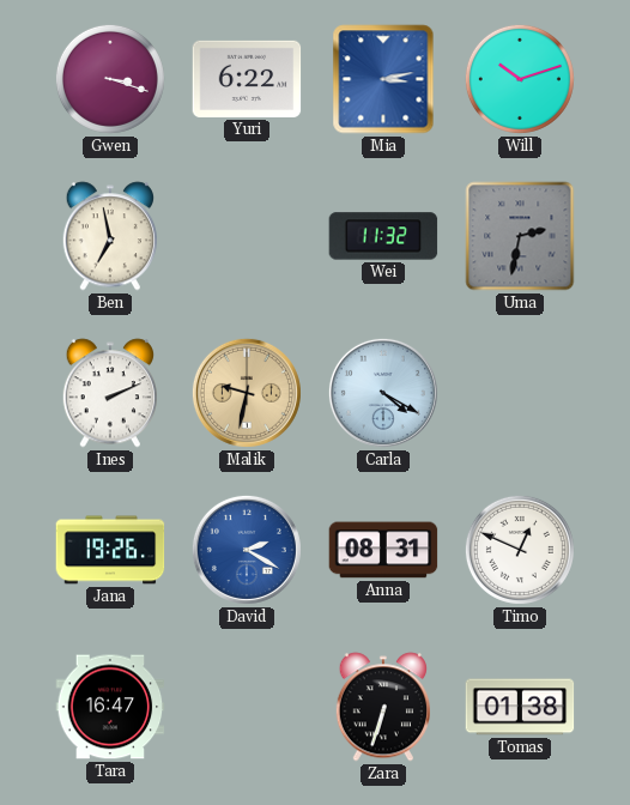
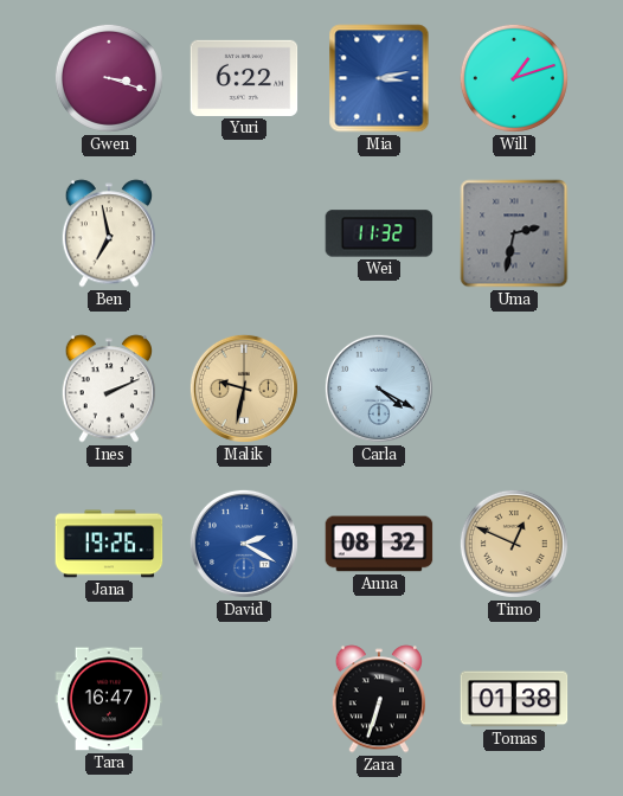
Will: 10:12 -> 1:12
Anna: 08:31 -> 08:32
Timo dial: white -> champagne
